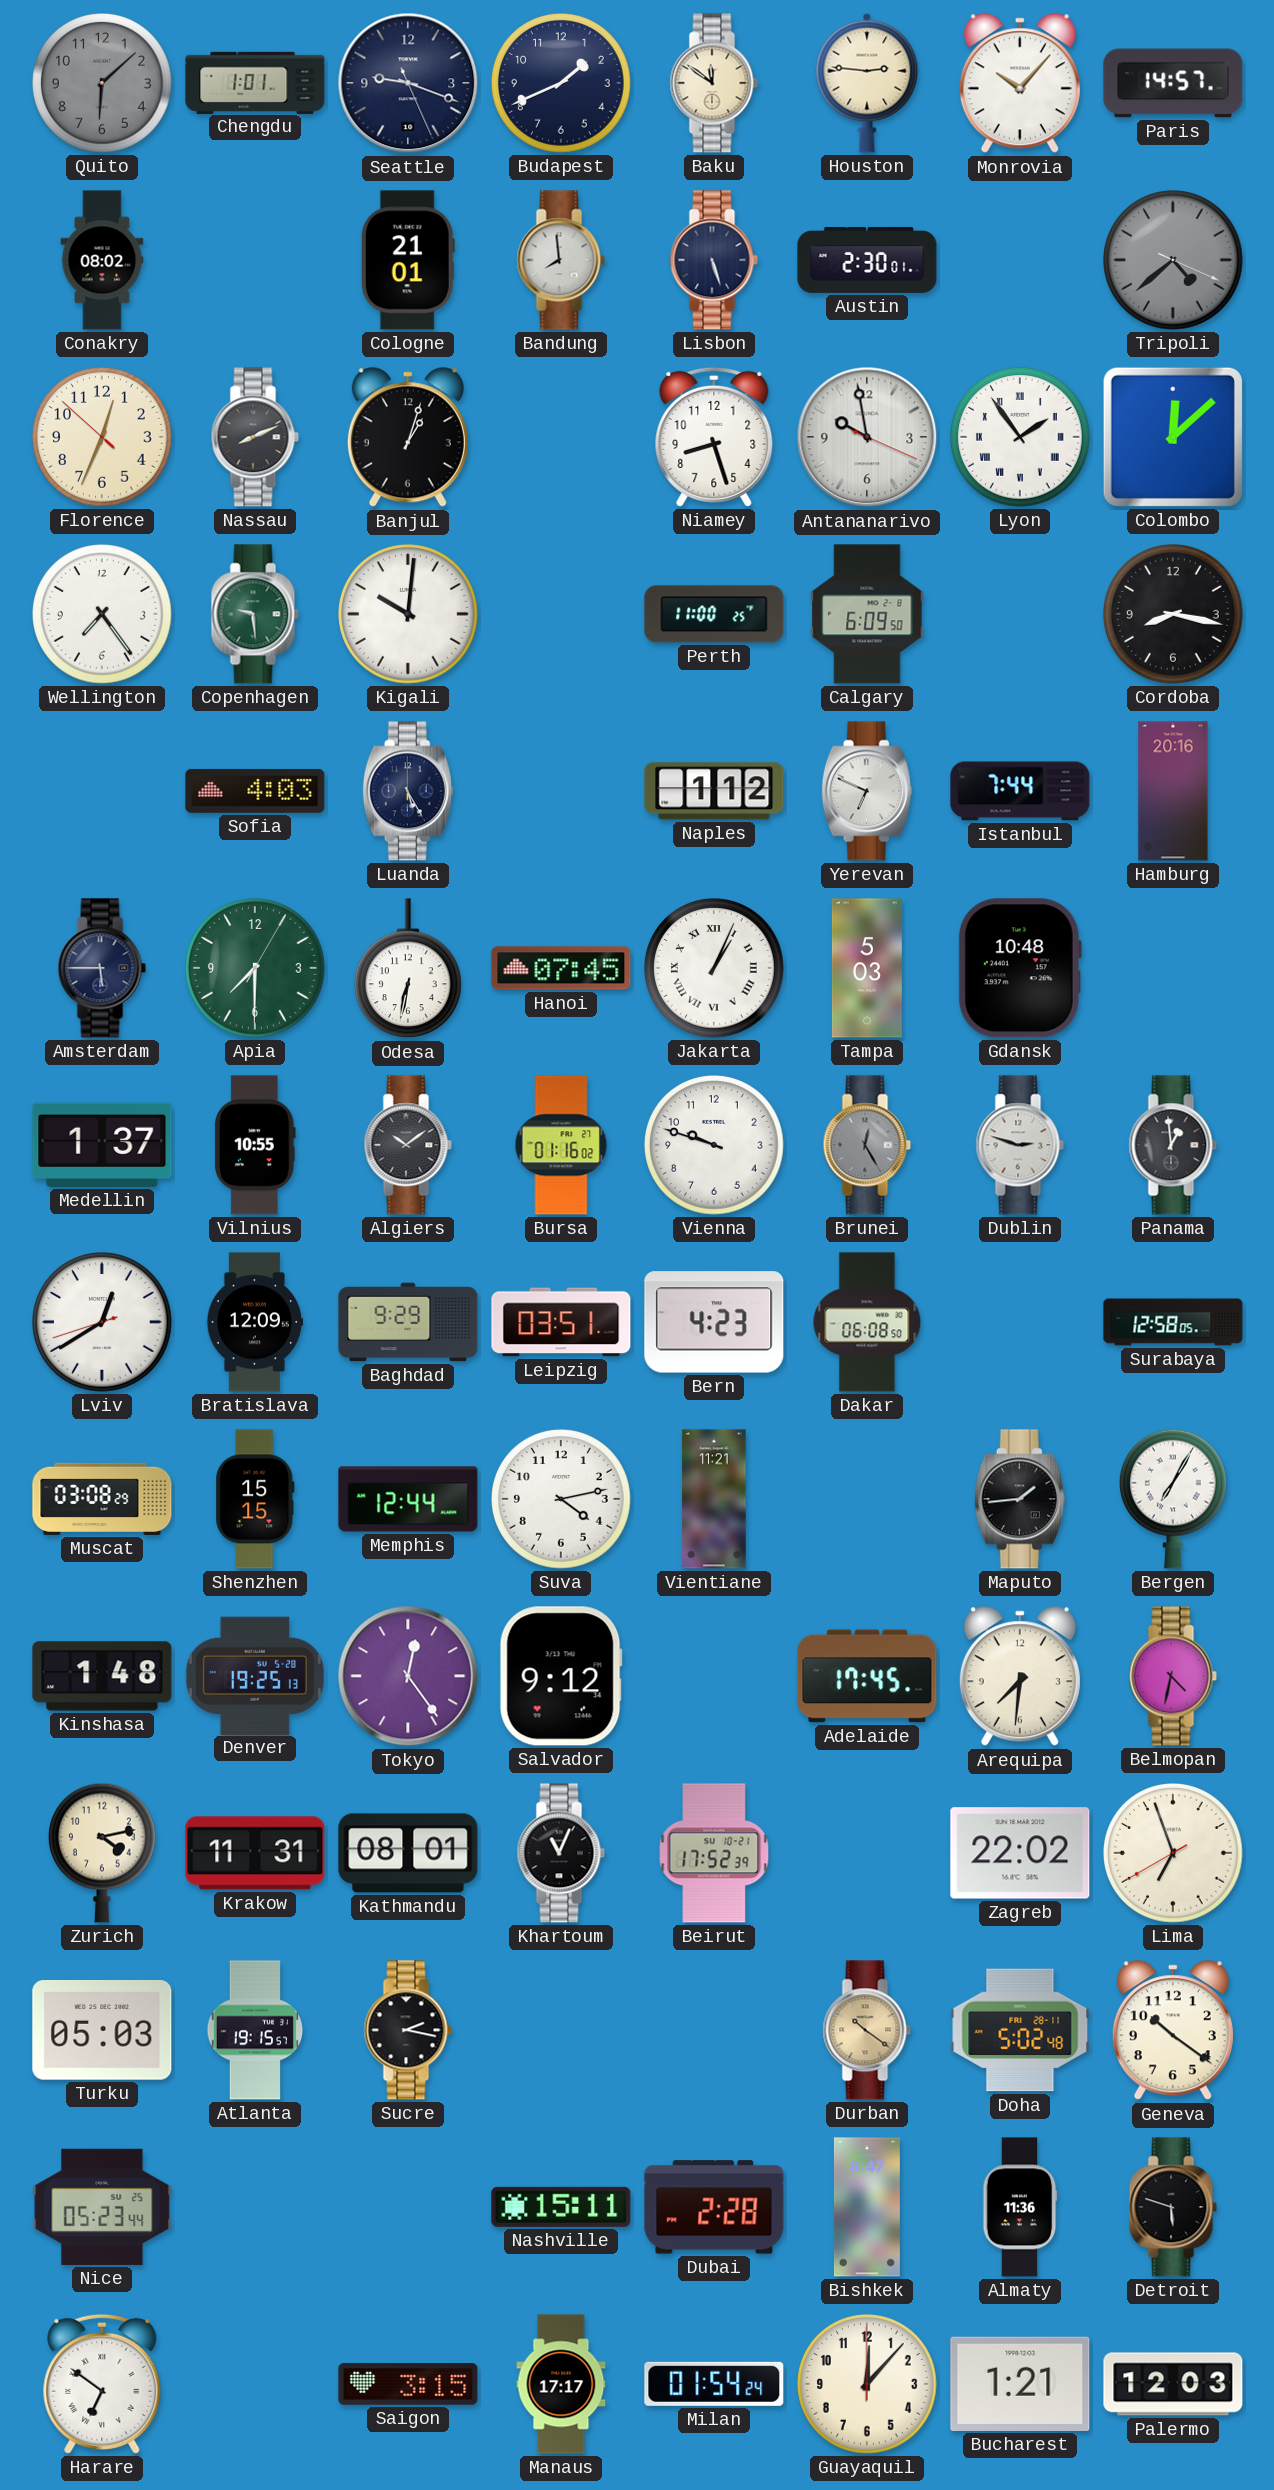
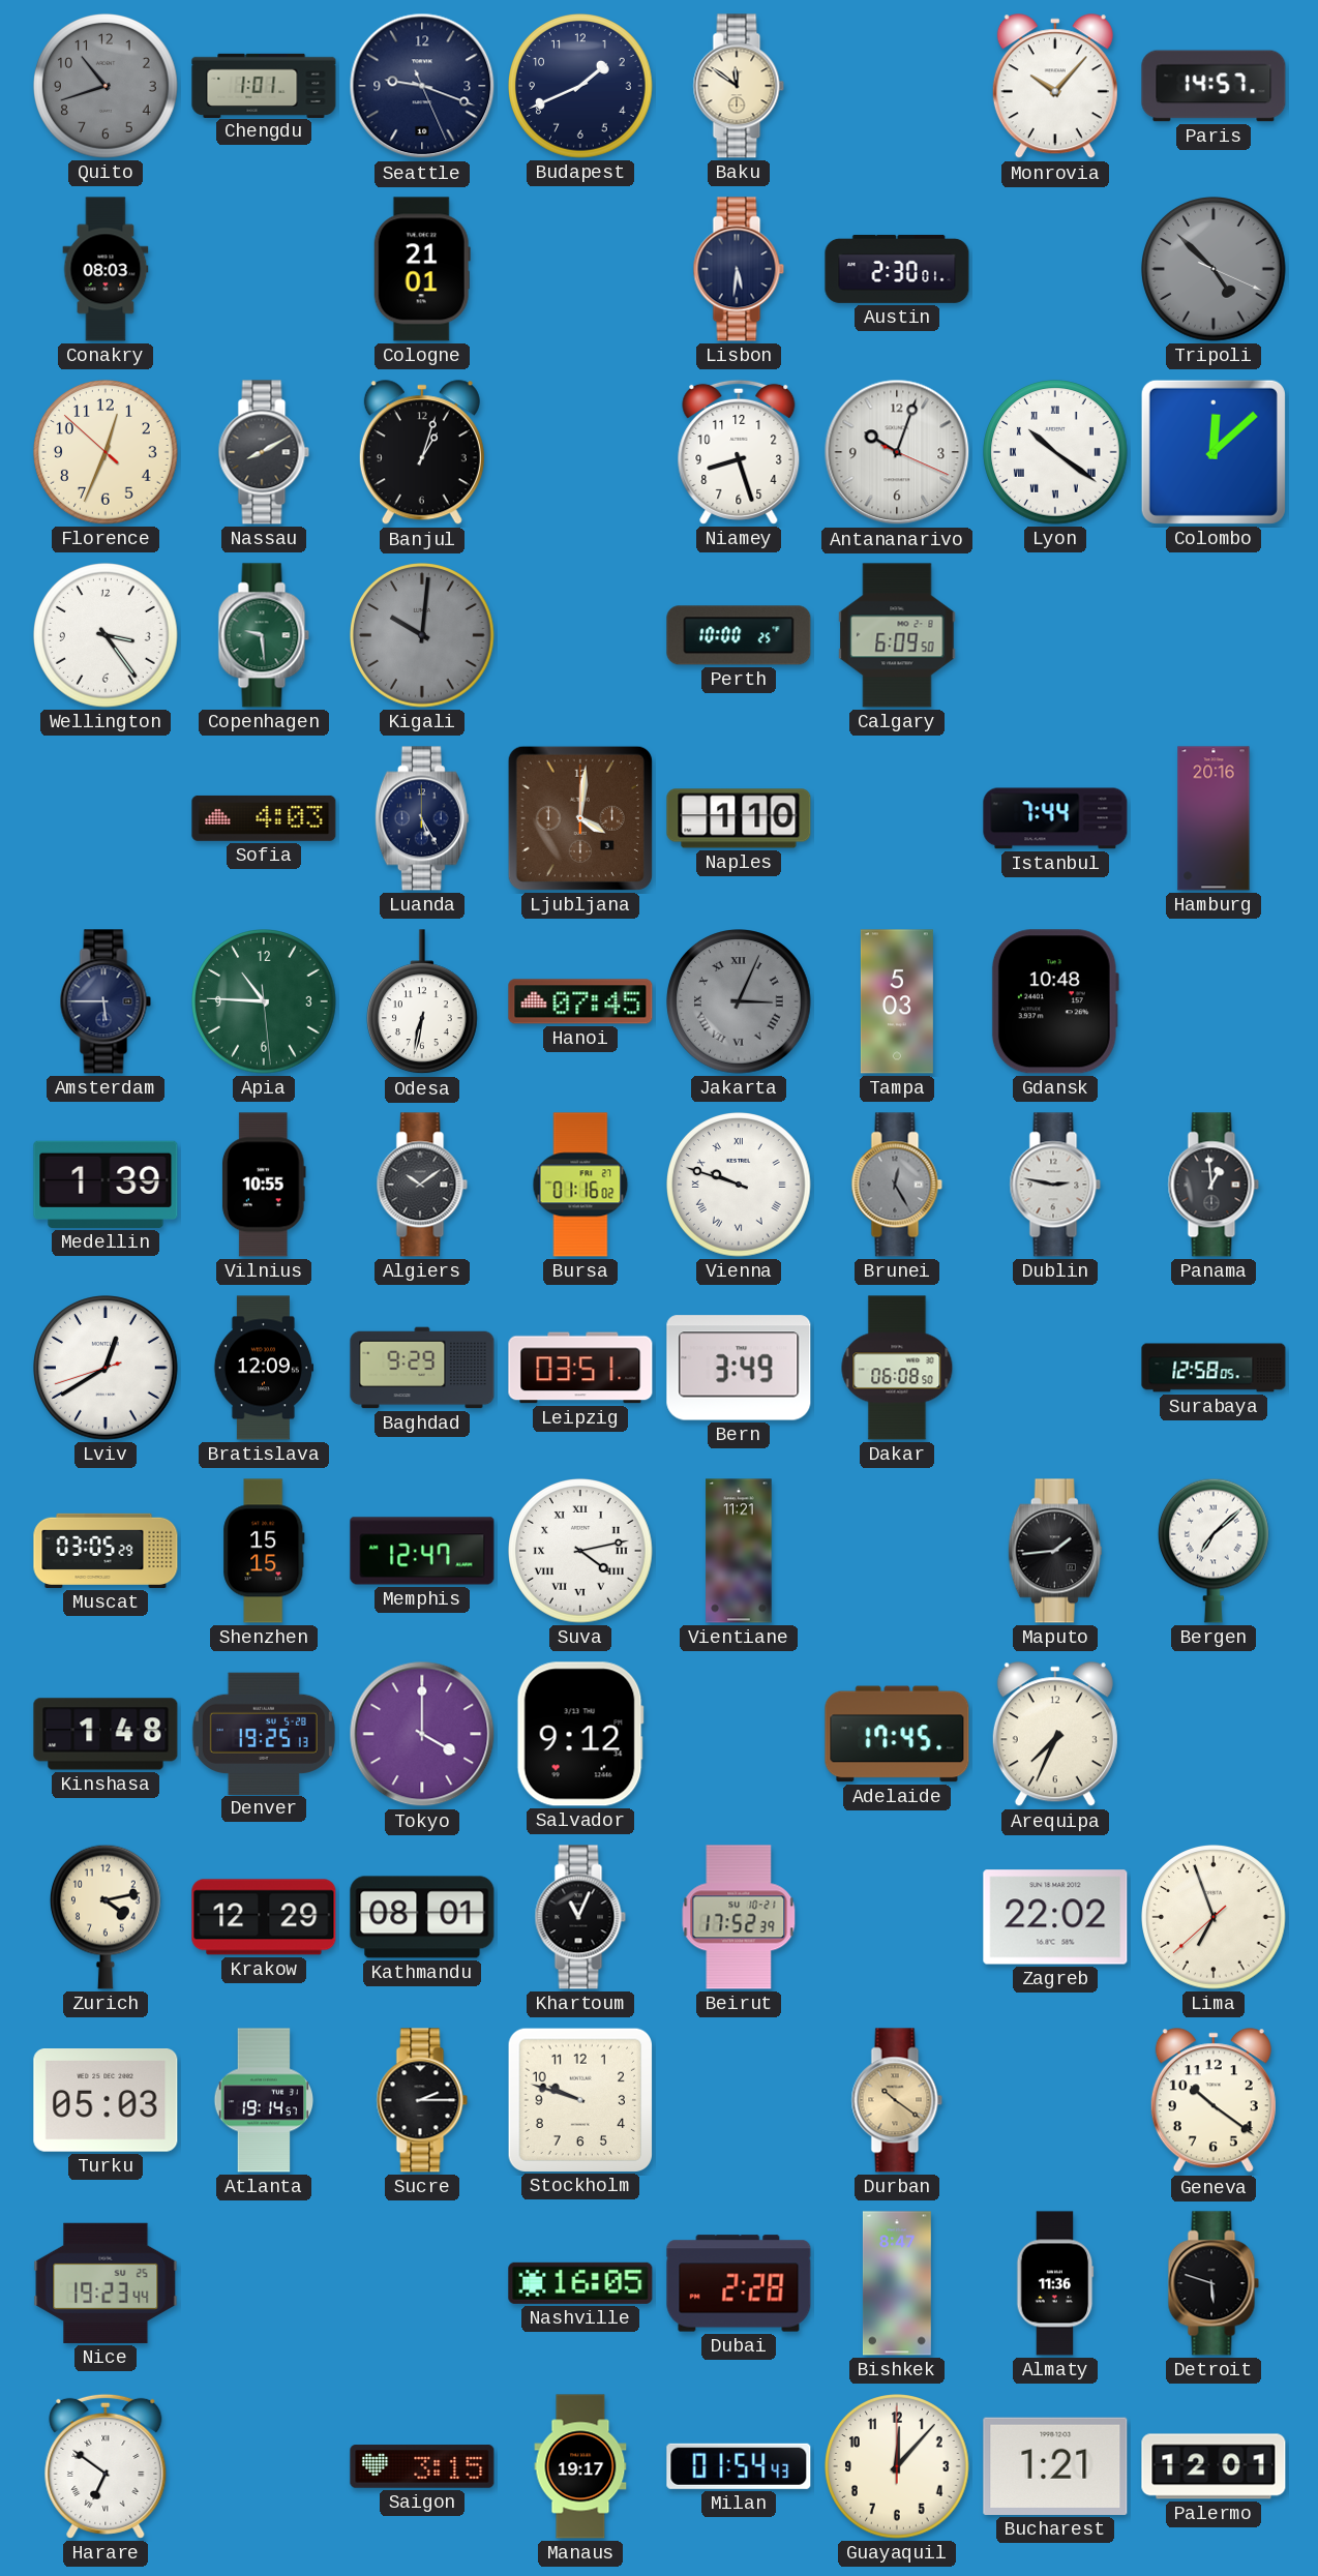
Quito: 6:08 -> 10:42
Houston: 2:46 -> none
Conakry: 08:02 -> 08:03
Bandung: 7:59 -> none
Lisbon: 5:27 -> 5:31
Tripoli: 4:38 -> 4:52
Nassau: 8:11 -> 8:10
Antananarivo: 9:58 -> 10:03
Lyon: 1:54 -> 10:21
Wellington: 7:24 -> 3:24
Kigali dial: white -> grey
Perth: 11:00 -> 10:00
Cordoba: 8:17 -> none
Ljubljana: none -> 4:01
Naples: 1:12 -> 1:10
Yerevan: 6:49 -> none
Apia: 7:30 -> 10:45
Jakarta: 1:04 -> 3:04
Jakarta dial: white -> grey
Medellin: 1:37 -> 1:39
Vienna numerals: Arabic -> Roman
Dublin: 2:48 -> 2:47
Bern: 4:23 -> 3:49
Muscat: 03:08 -> 03:05
Memphis: 12:44 -> 12:47
Suva numerals: Arabic -> Roman
Bergen: 7:05 -> 7:08
Tokyo: 12:24 -> 4:00
Arequipa: 7:31 -> 7:34
Belmopan: 4:32 -> none
Krakow: 11:31 -> 12:29
Lima: 6:56:40 -> 6:56:38
Atlanta: 19:15 -> 19:14
Sucre: 2:17 -> 2:15
Stockholm: none -> 9:48
Doha: 5:02 -> none
Nice: 05:23 -> 19:23
Nashville: 15:11 -> 16:05
Manaus: 17:17 -> 19:17
Milan: 01:54:24 -> 01:54:43
Palermo: 12:03 -> 12:01
